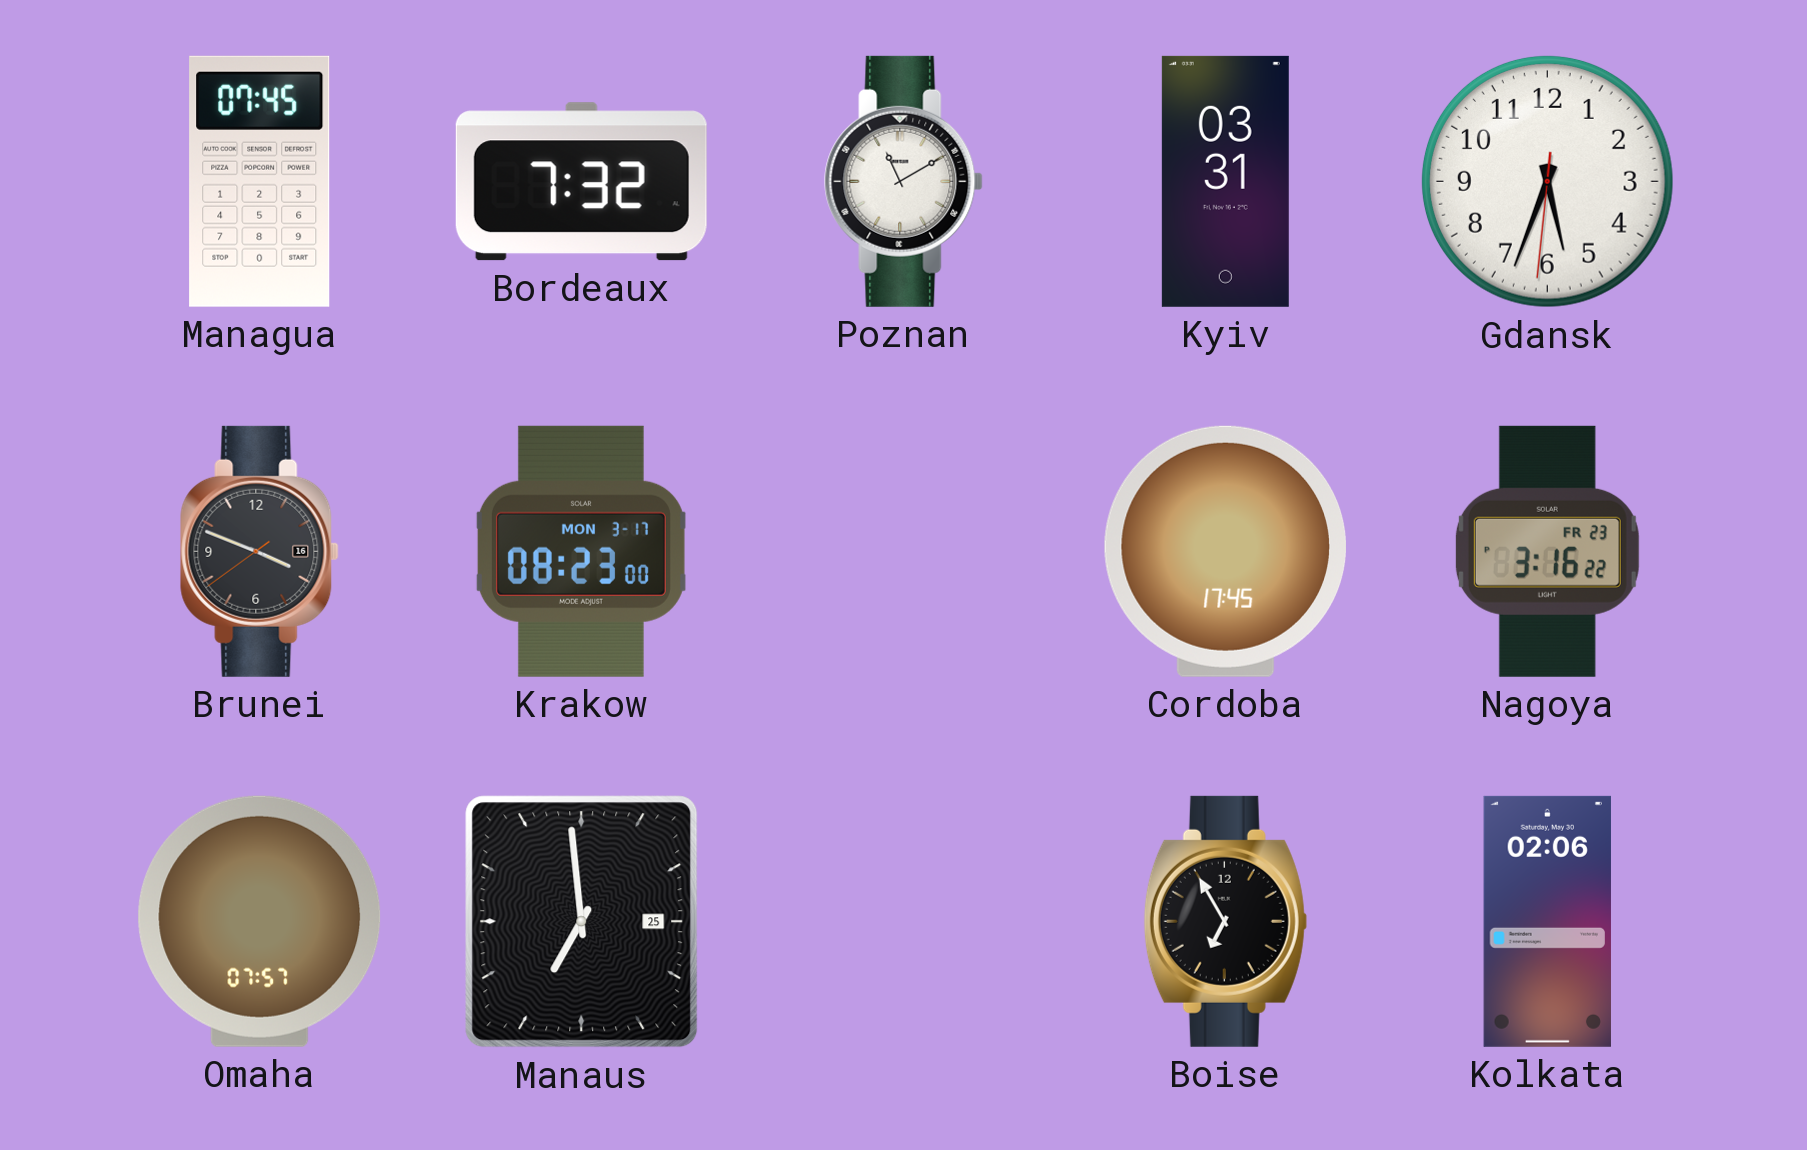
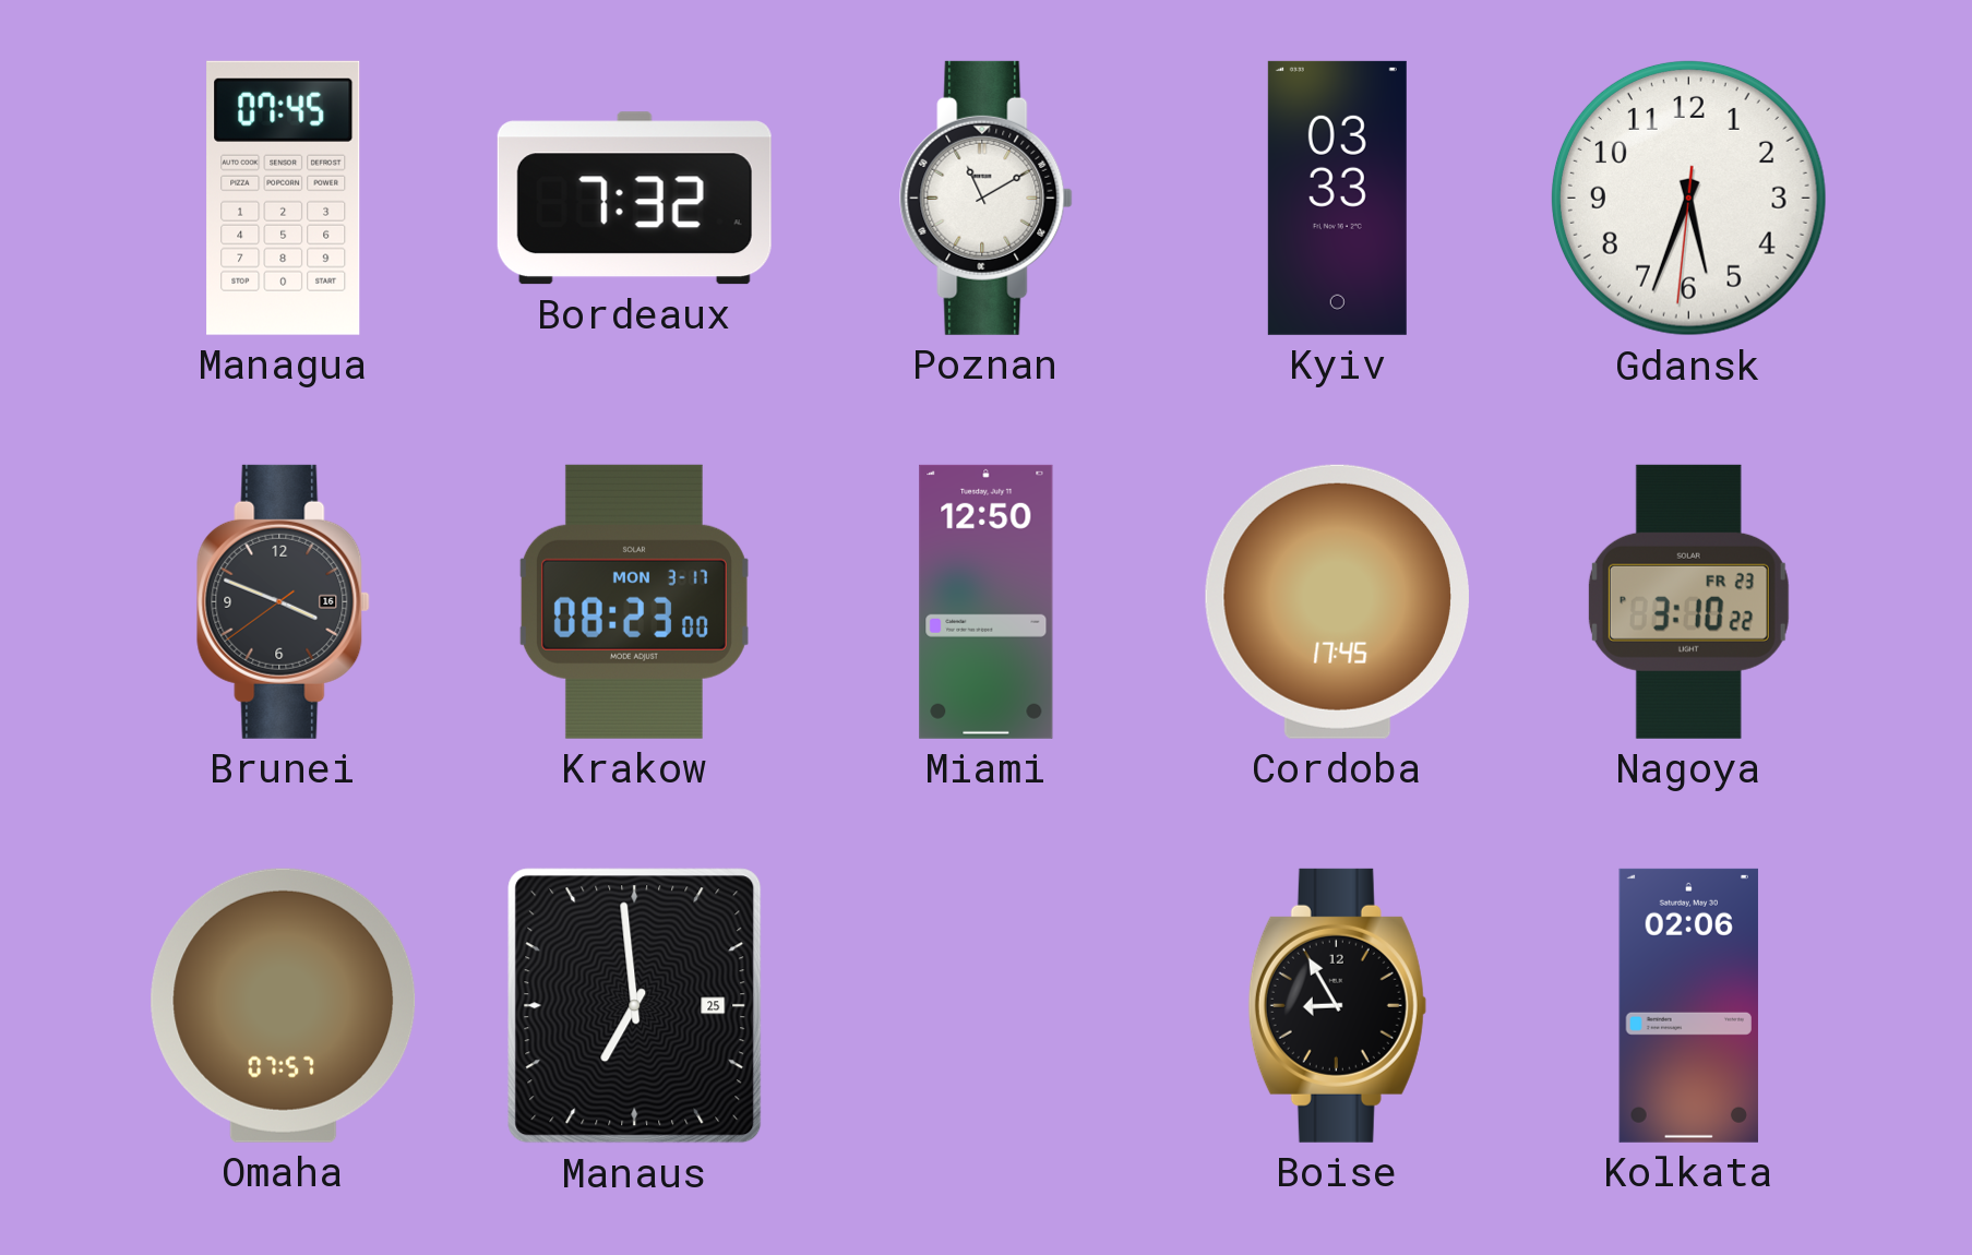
Kyiv: 03:31 -> 03:33
Miami: none -> 12:50
Nagoya: 3:16 -> 3:10
Boise: 6:55 -> 8:55
